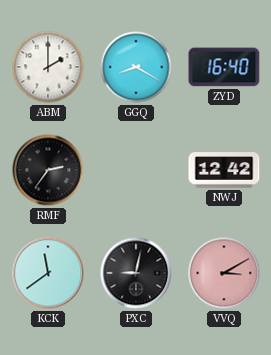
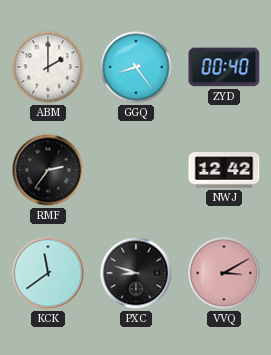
GGQ: 8:20 -> 8:24
ZYD: 16:40 -> 00:40
PXC: 9:02 -> 8:48
